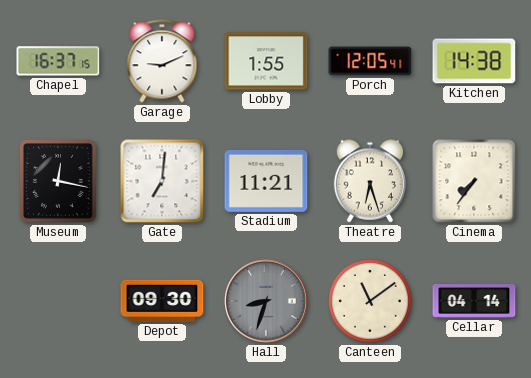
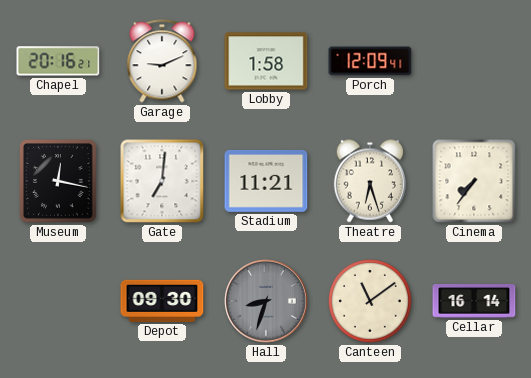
Chapel: 16:37 -> 20:16
Lobby: 1:55 -> 1:58
Porch: 12:05 -> 12:09
Kitchen: 14:38 -> none
Cellar: 04:14 -> 16:14
